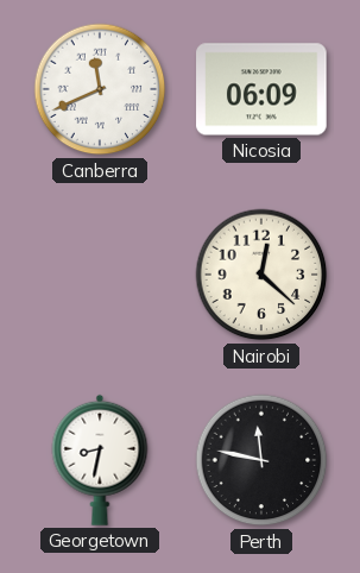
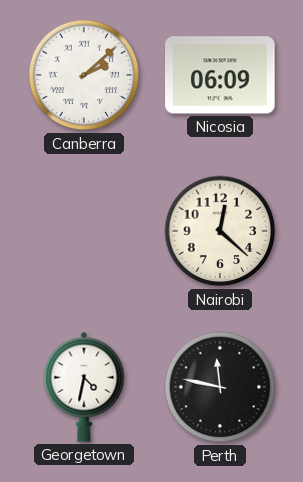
Canberra: 11:41 -> 2:08
Georgetown: 8:32 -> 4:32
